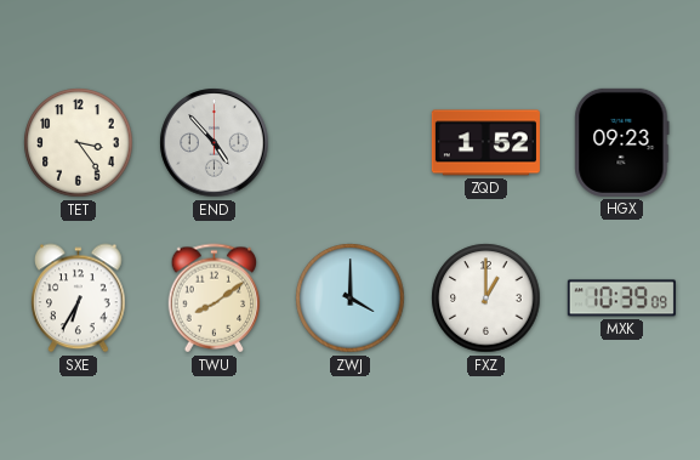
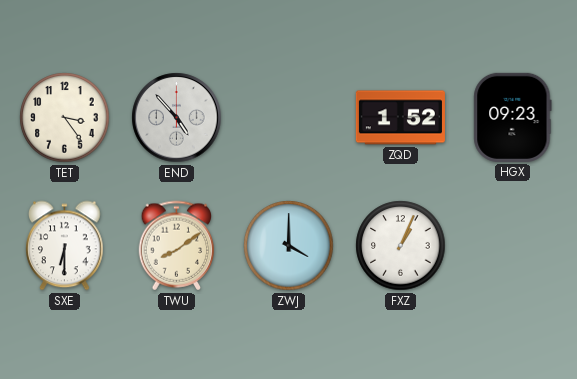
SXE: 6:35 -> 6:30
FXZ: 1:00 -> 1:04
MXK: 10:39 -> none
